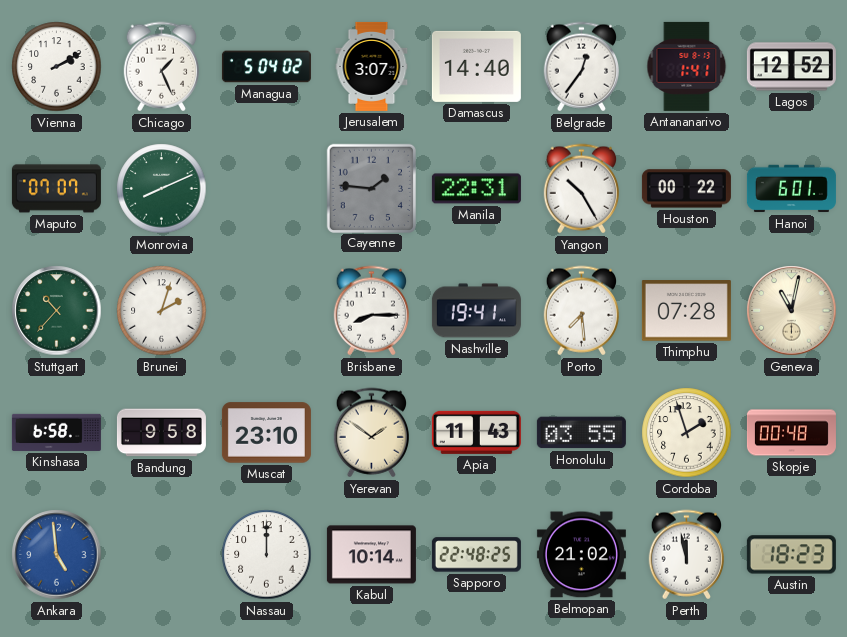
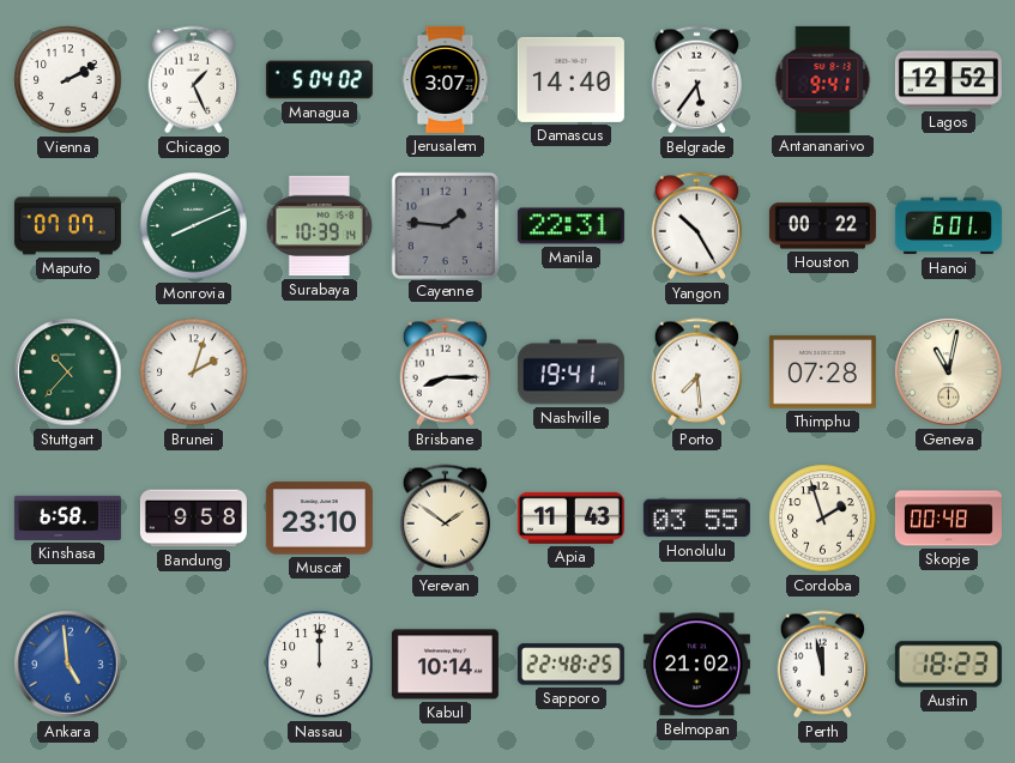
Belgrade: 12:36 -> 5:36
Antananarivo: 1:41 -> 9:41
Surabaya: none -> 10:39
